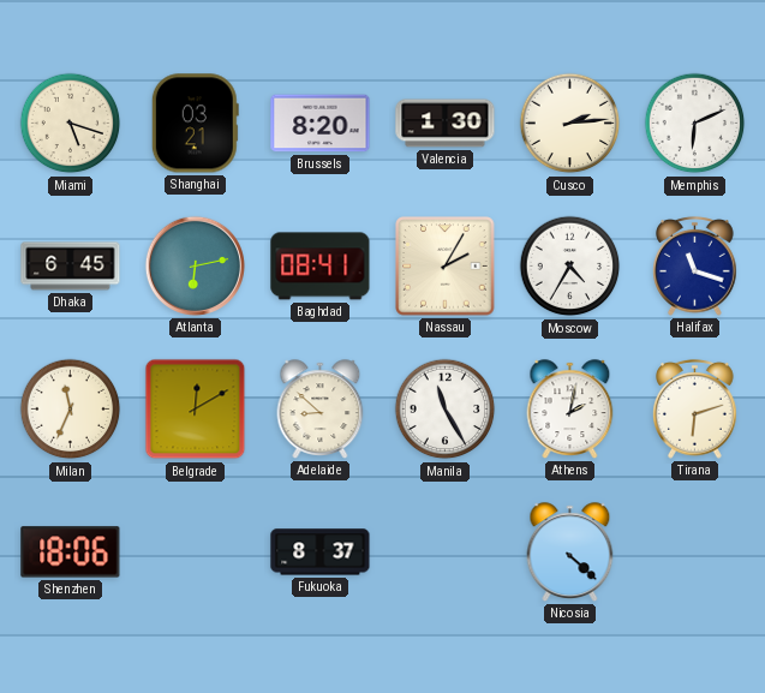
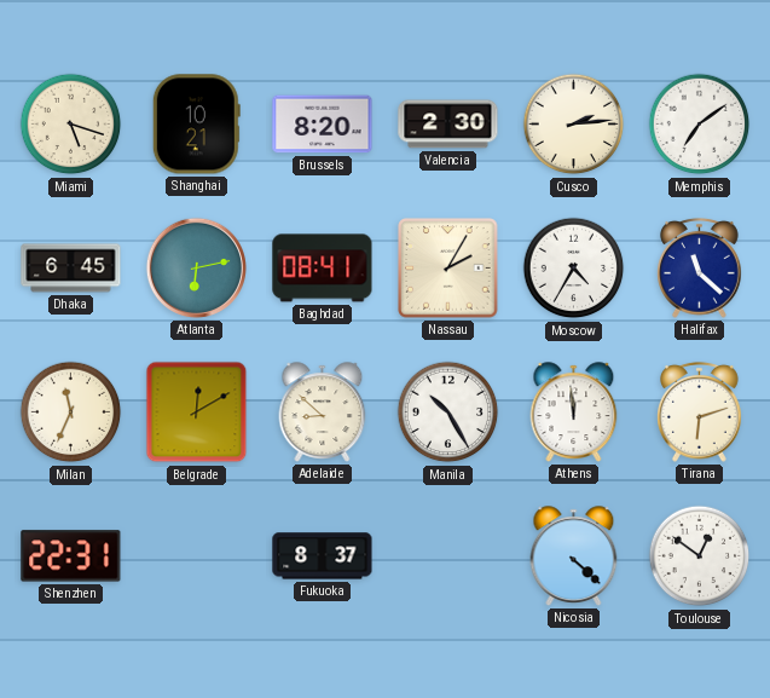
Shanghai: 03:21 -> 10:21
Valencia: 1:30 -> 2:30
Memphis: 6:11 -> 7:09
Halifax: 11:18 -> 11:22
Manila: 11:25 -> 10:25
Athens: 2:02 -> 11:59
Shenzhen: 18:06 -> 22:31
Toulouse: none -> 12:51
